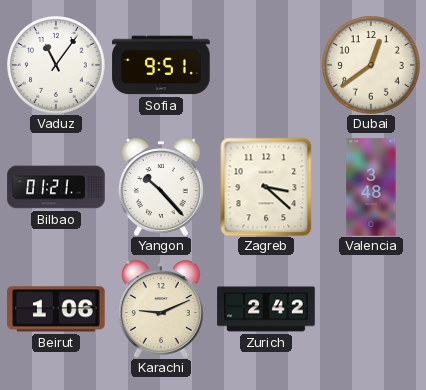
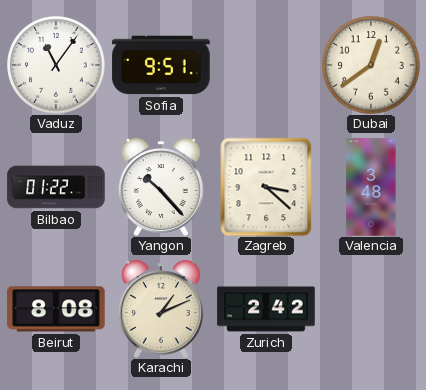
Bilbao: 01:21 -> 01:22
Beirut: 1:06 -> 8:08
Karachi: 9:11 -> 1:11
